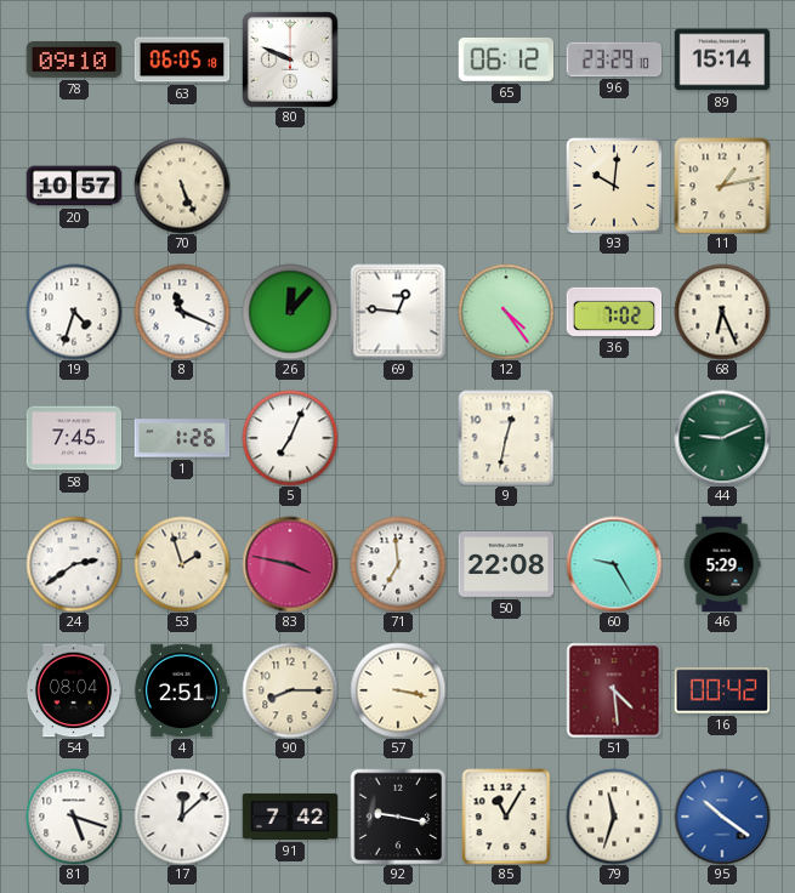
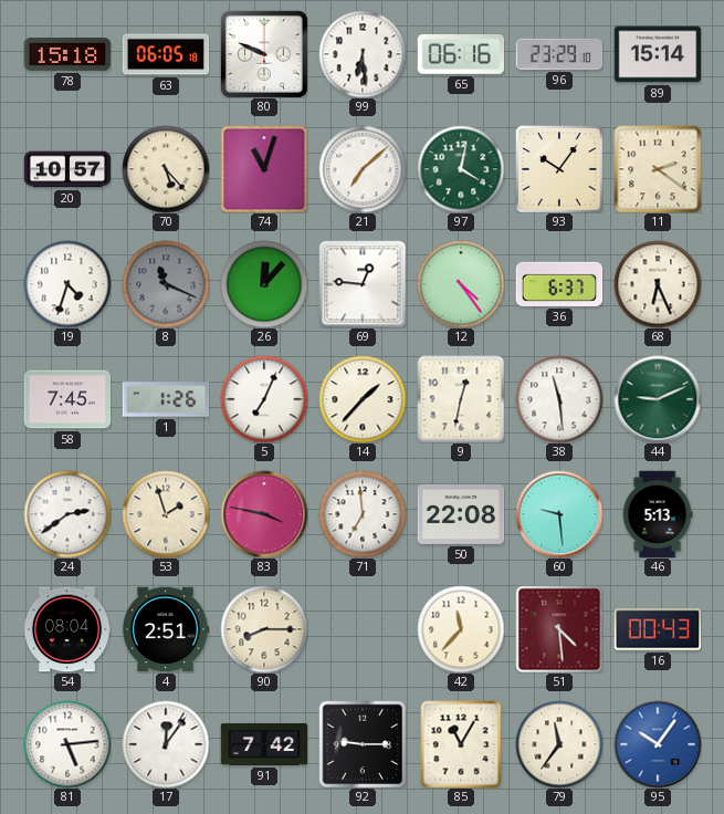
78: 09:10 -> 15:18
99: none -> 6:29
65: 06:12 -> 06:16
70: 5:26 -> 5:23
74: none -> 11:03
21: none -> 7:08
97: none -> 4:02
93: 10:01 -> 10:06
11: 1:13 -> 2:21
8 dial: white -> grey
36: 7:02 -> 6:37
14: none -> 1:37
38: none -> 11:29
60: 9:25 -> 9:29
46: 5:29 -> 5:13
57: 3:17 -> none
42: none -> 11:37
16: 00:42 -> 00:43
81: 5:18 -> 5:14
17: 12:08 -> 12:06
92: 9:17 -> 9:15
79: 11:33 -> 11:36
95: 10:21 -> 10:06
